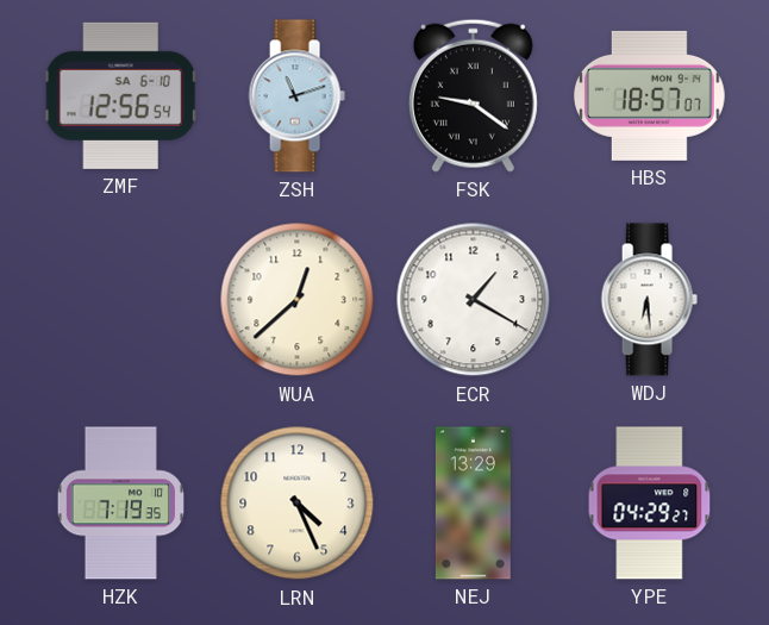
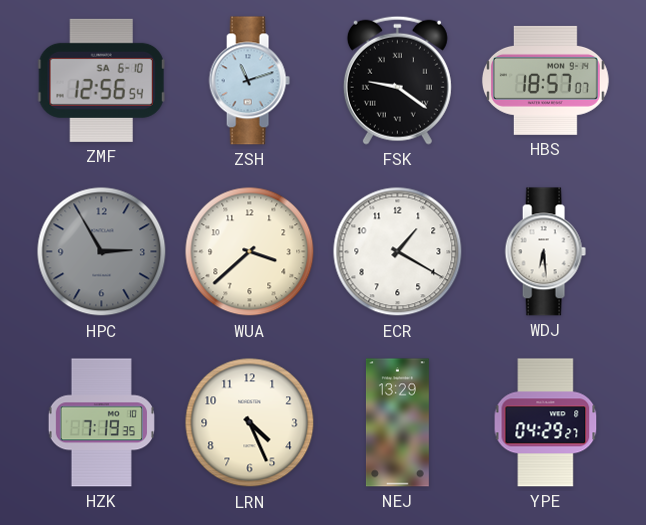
HPC: none -> 2:55
WUA: 12:38 -> 3:38
